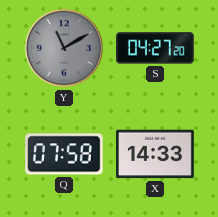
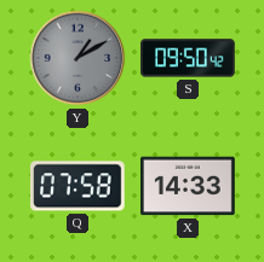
Y: 11:10 -> 1:10
S: 04:27 -> 09:50
